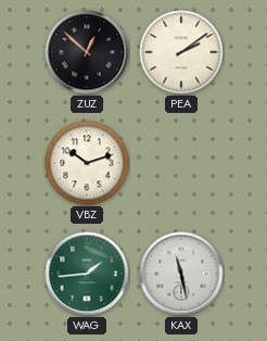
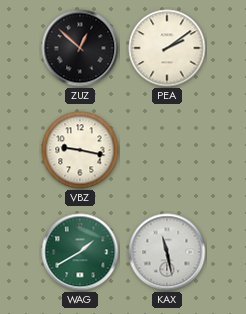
VBZ: 10:12 -> 9:17
WAG: 1:44 -> 1:40
